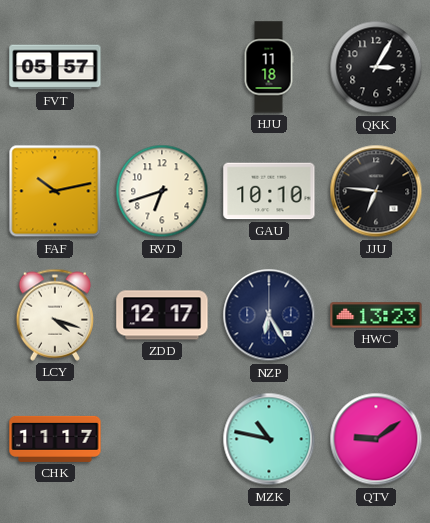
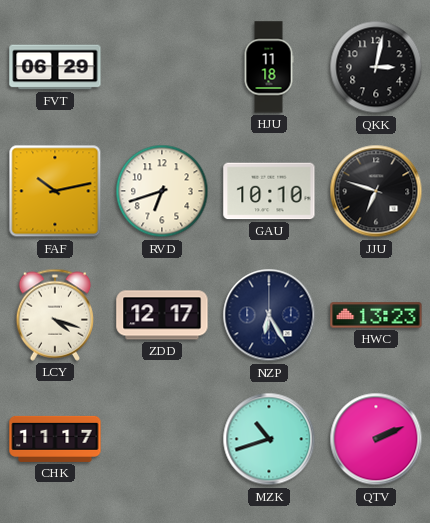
FVT: 05:57 -> 06:29
QKK: 3:05 -> 3:02
JJU: 6:46 -> 6:48
MZK: 10:47 -> 10:42
QTV: 9:09 -> 2:11
